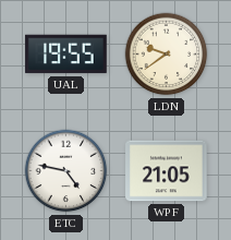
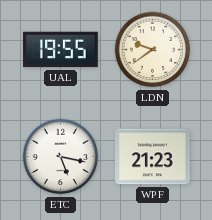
ETC: 4:47 -> 5:17
WPF: 21:05 -> 21:23
